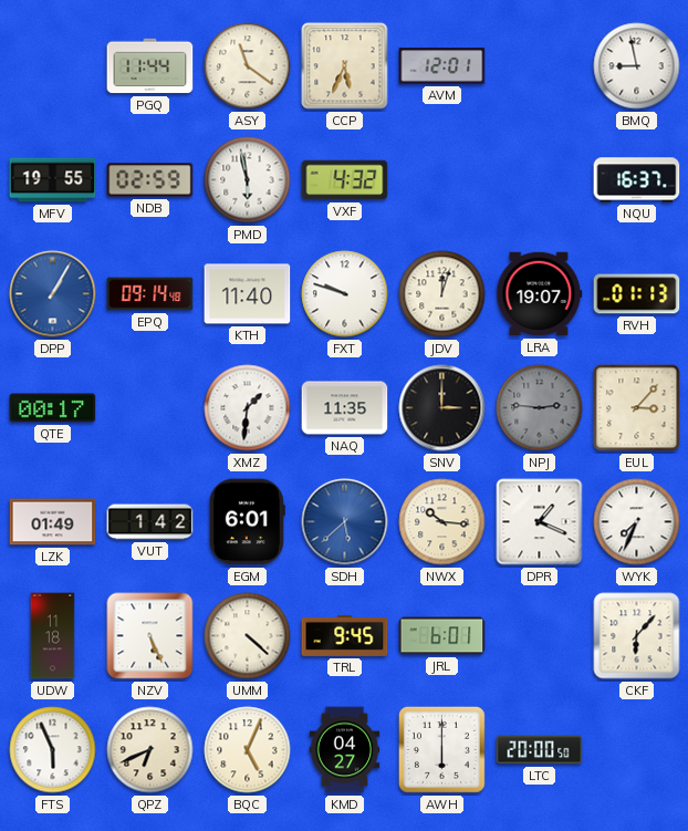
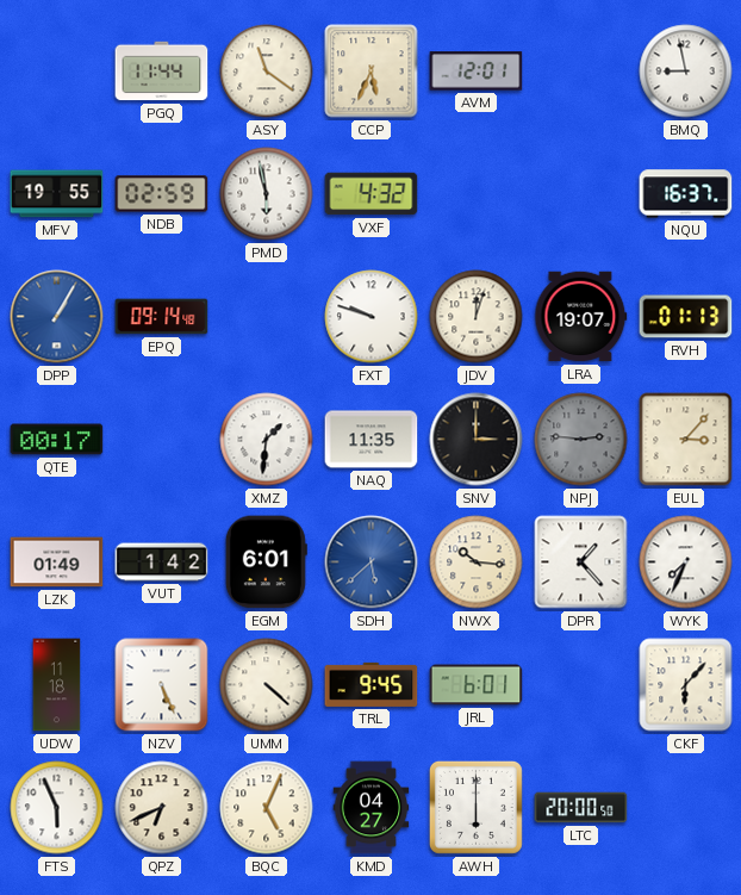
KTH: 11:40 -> none
DPR: 1:19 -> 1:23
